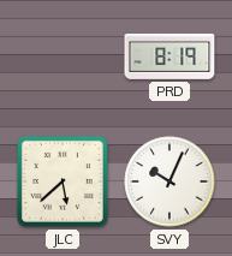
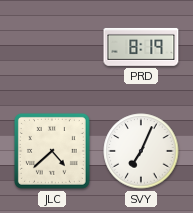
JLC: 5:38 -> 4:38
SVY: 10:04 -> 7:04
